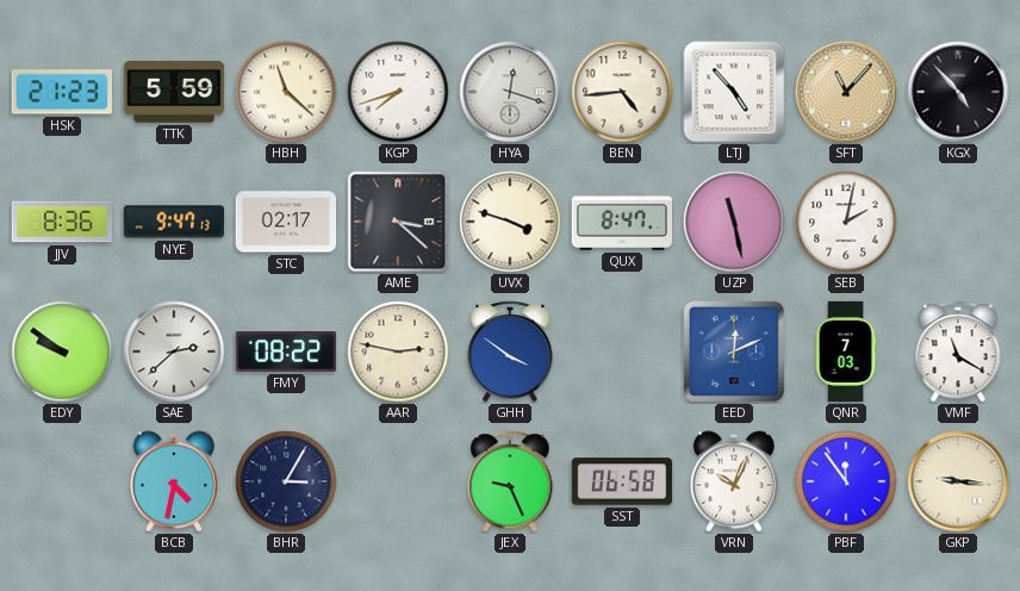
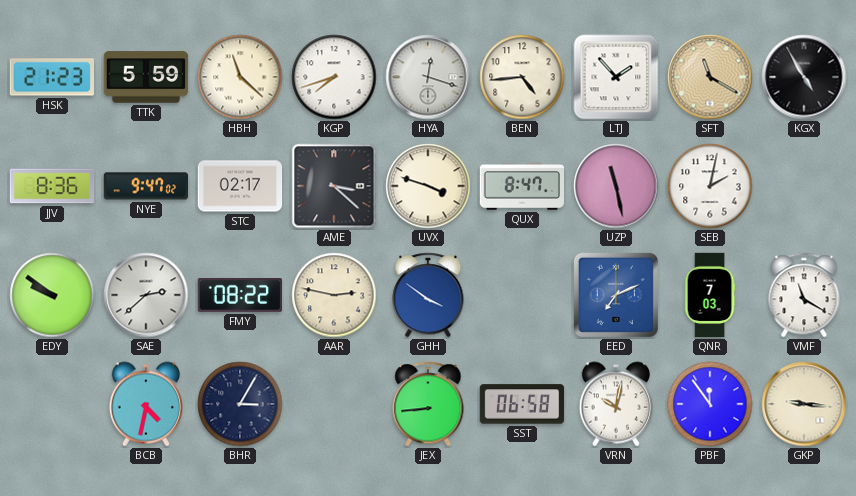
LTJ: 4:53 -> 1:53
SFT: 11:07 -> 11:20
KGX: 4:53 -> 4:55
NYE: 9:47:13 -> 9:47:02
EED: 12:11 -> 7:11
JEX: 9:26 -> 8:44
VRN: 10:04 -> 10:02
